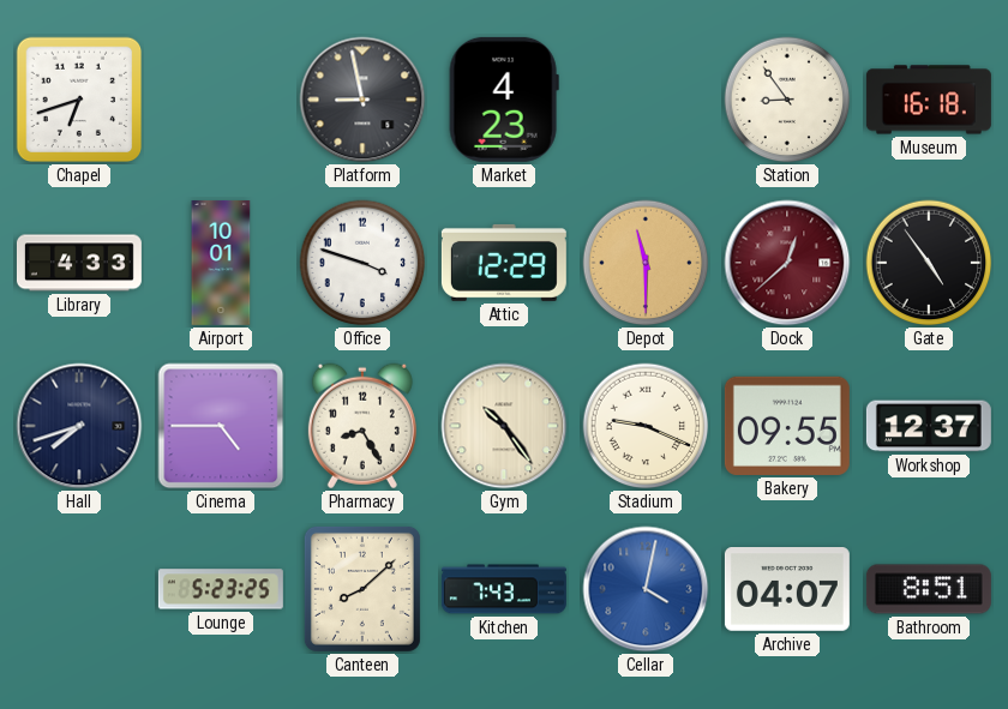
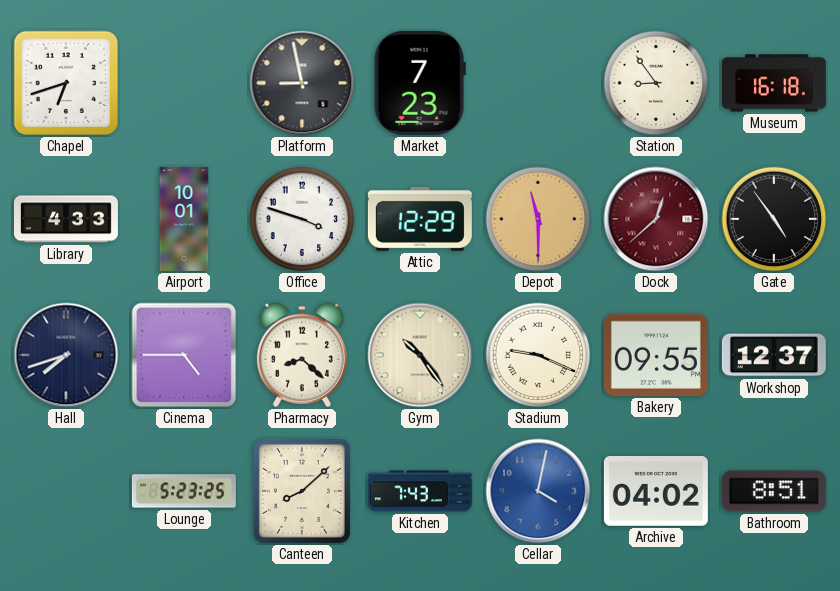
Market: 4:23 -> 7:23
Pharmacy: 8:25 -> 8:22
Archive: 04:07 -> 04:02
